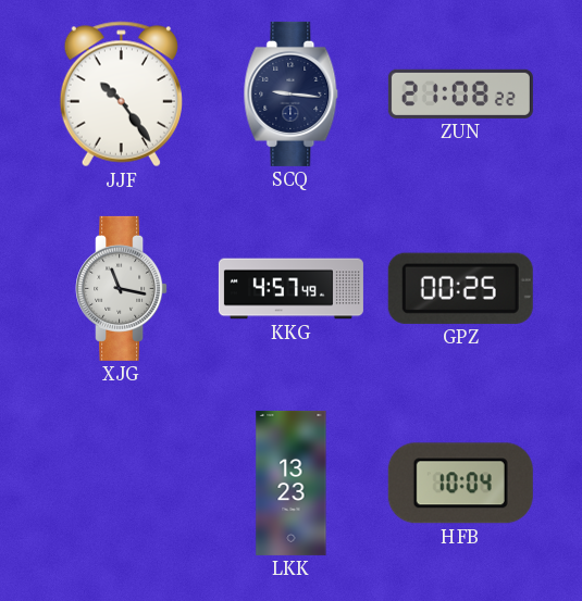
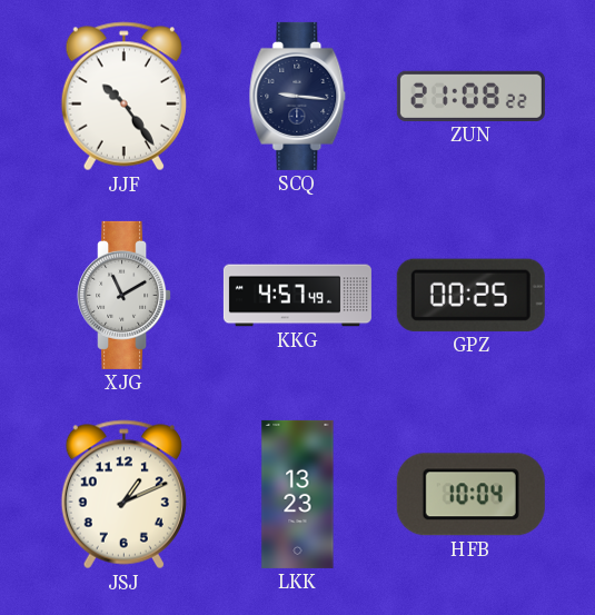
XJG: 11:17 -> 11:10
JSJ: none -> 1:11
